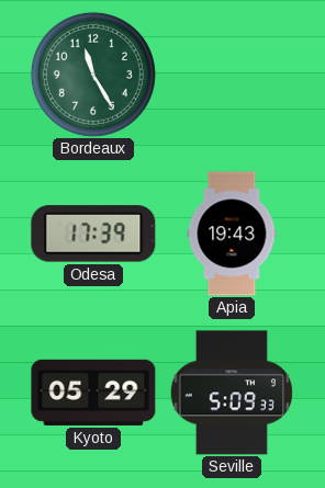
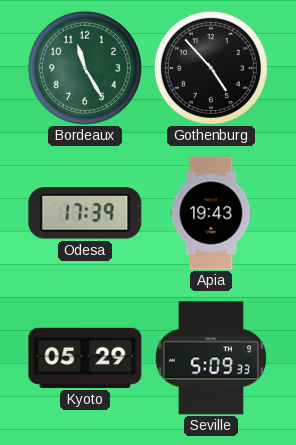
Gothenburg: none -> 4:53
